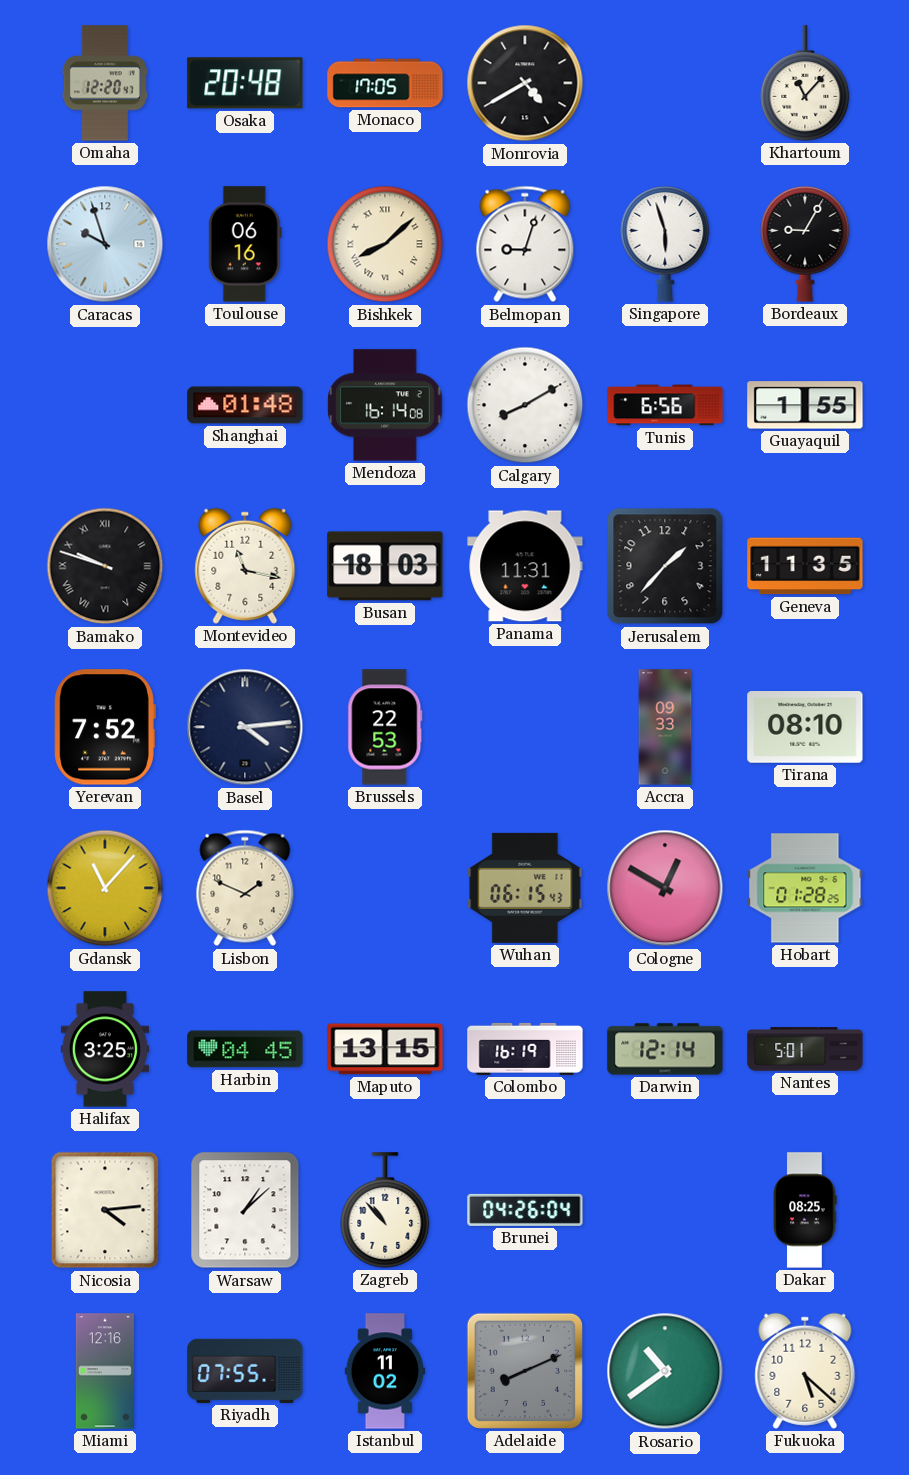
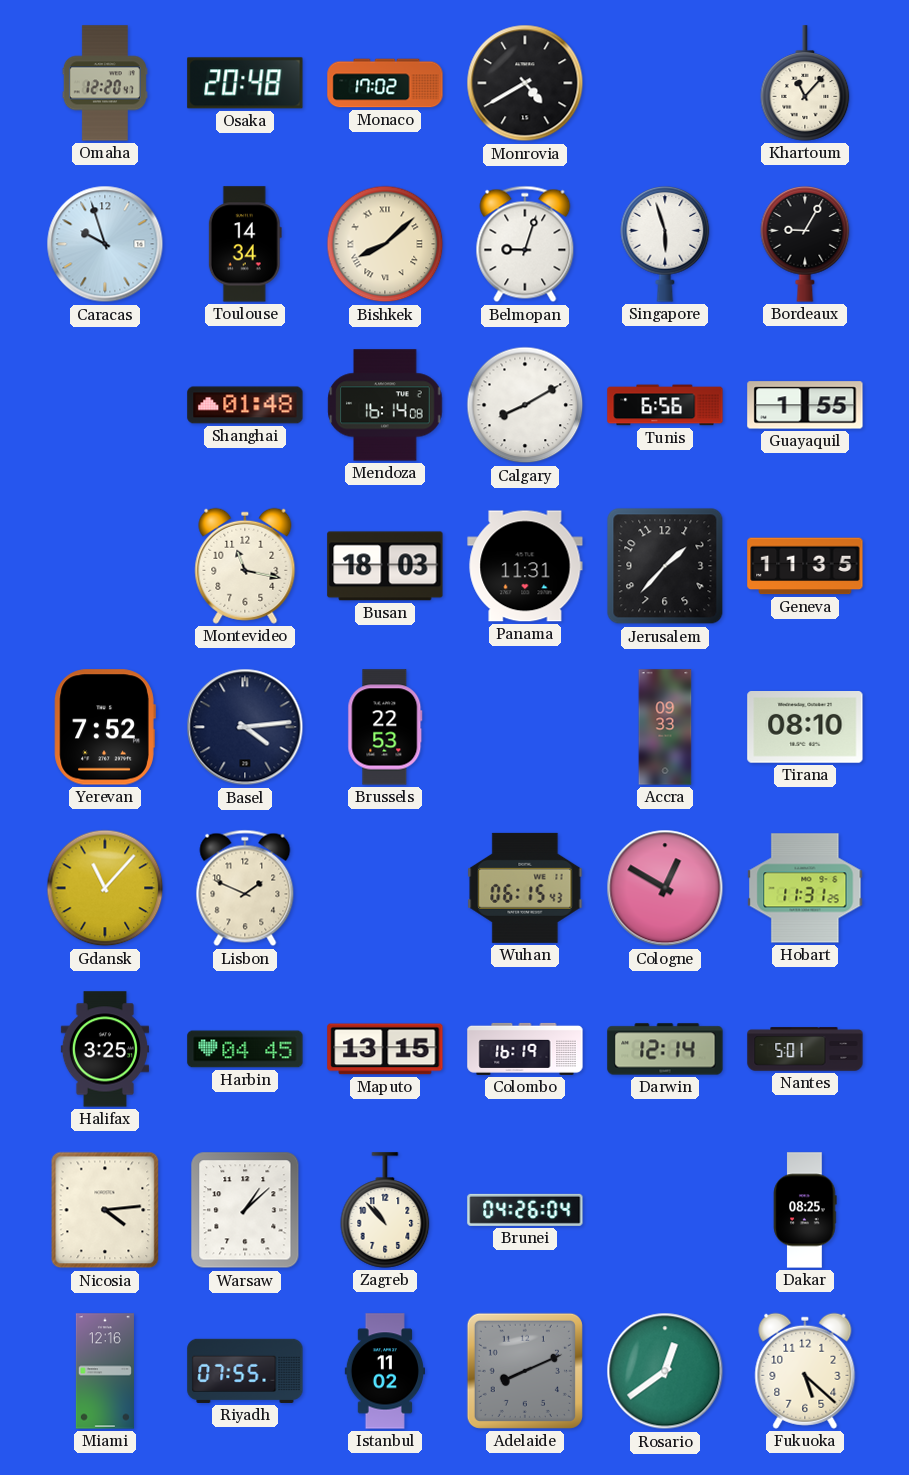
Monaco: 17:05 -> 17:02
Toulouse: 06:16 -> 14:34
Bamako: 9:48 -> none
Hobart: 01:28 -> 11:31
Rosario: 10:39 -> 12:39
